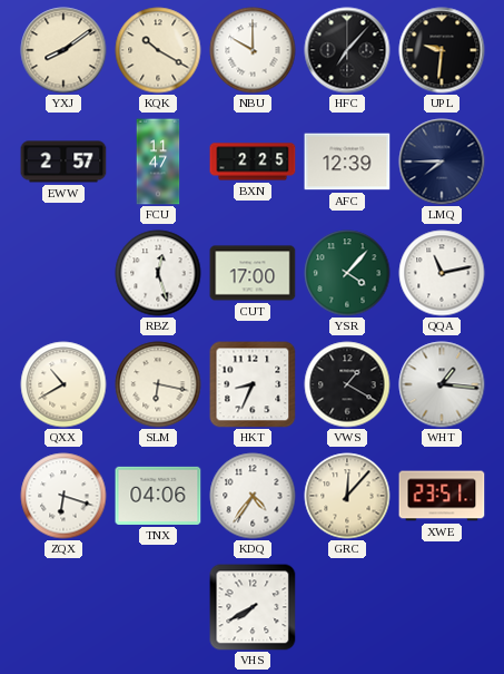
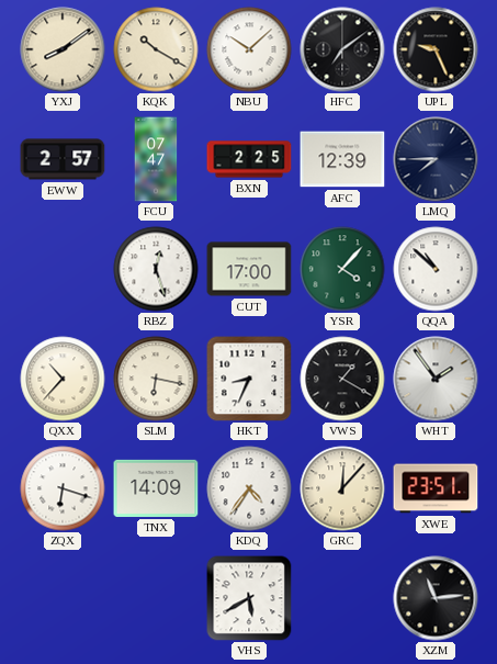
NBU: 10:00 -> 10:08
HFC: 7:07 -> 7:09
UPL: 9:31 -> 9:26
FCU: 11:47 -> 07:47
QQA: 11:13 -> 10:52
QXX: 10:40 -> 10:37
WHT: 1:16 -> 1:54
TNX: 04:06 -> 14:09
VHS: 7:40 -> 5:40
XZM: none -> 11:14
